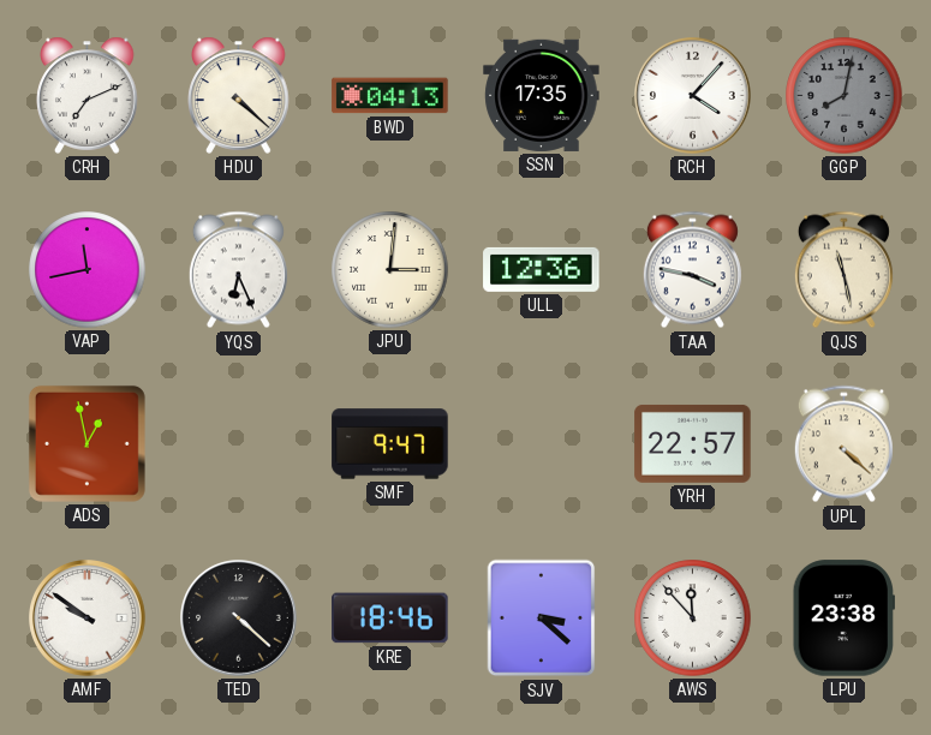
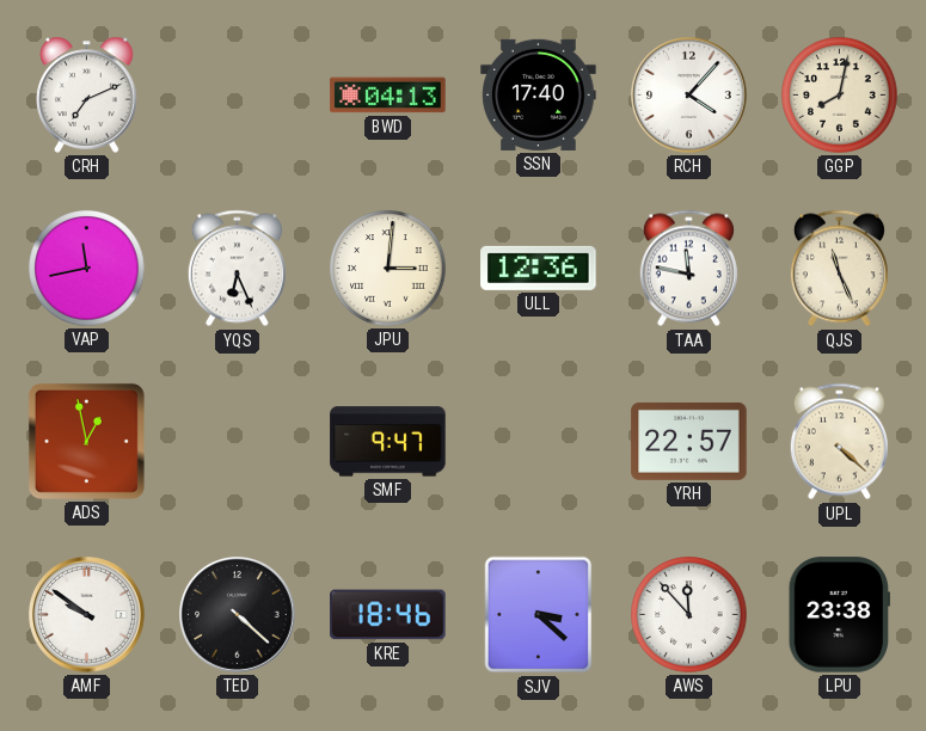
HDU: 4:22 -> none
SSN: 17:35 -> 17:40
GGP dial: grey -> cream
TAA: 3:47 -> 11:47
QJS: 11:28 -> 11:26
